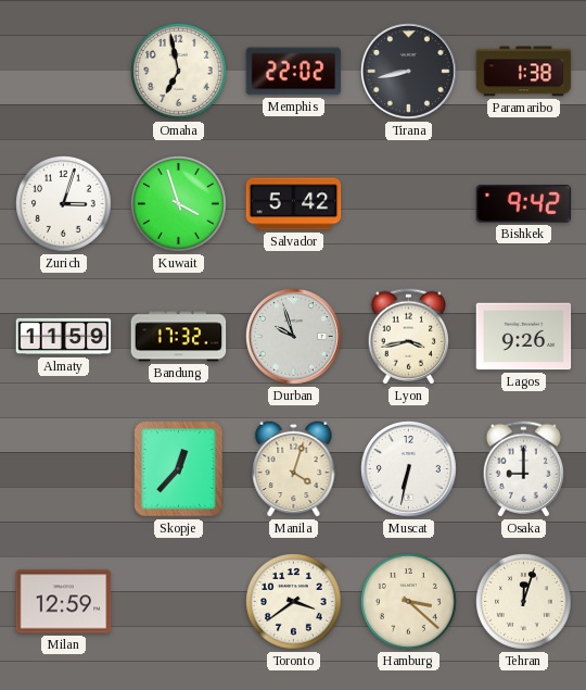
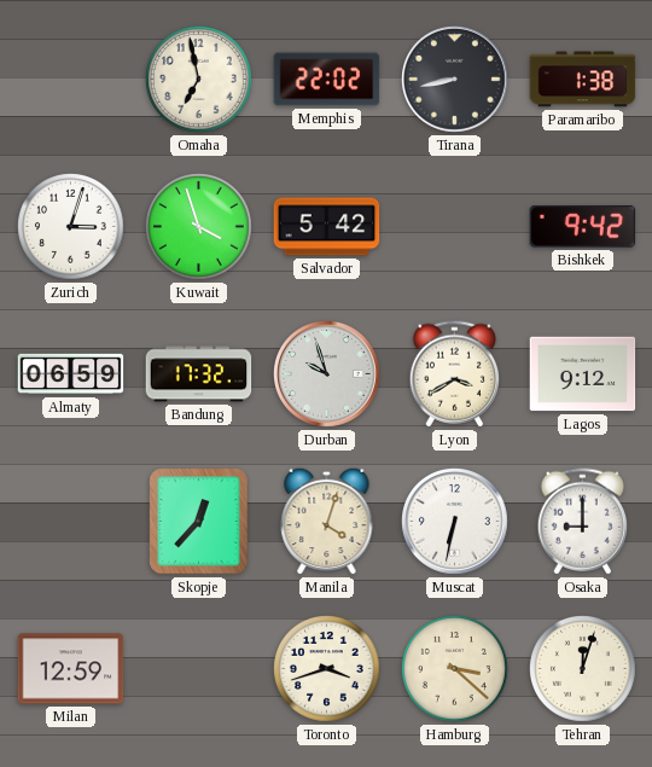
Almaty: 11:59 -> 06:59
Lyon: 3:43 -> 3:40
Lagos: 9:26 -> 9:12
Toronto: 3:39 -> 3:42
